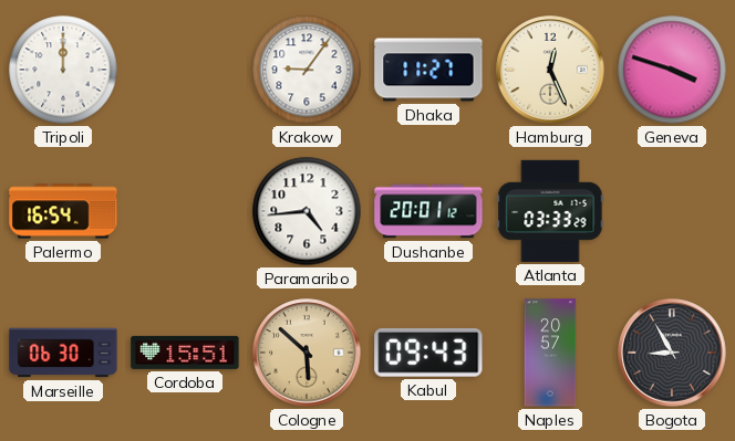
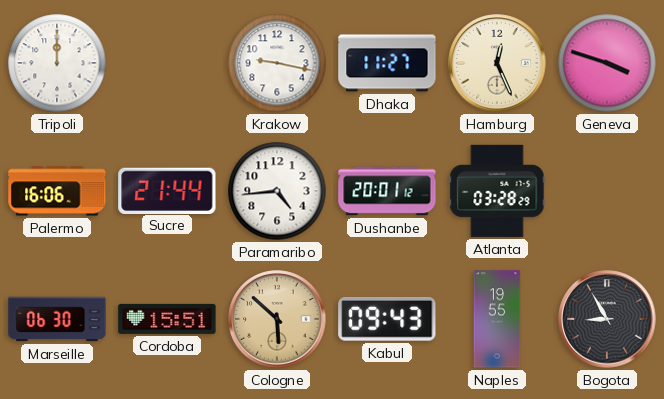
Krakow: 9:06 -> 9:17
Palermo: 16:54 -> 16:06
Sucre: none -> 21:44
Atlanta: 03:33 -> 03:28
Naples: 20:57 -> 19:55
